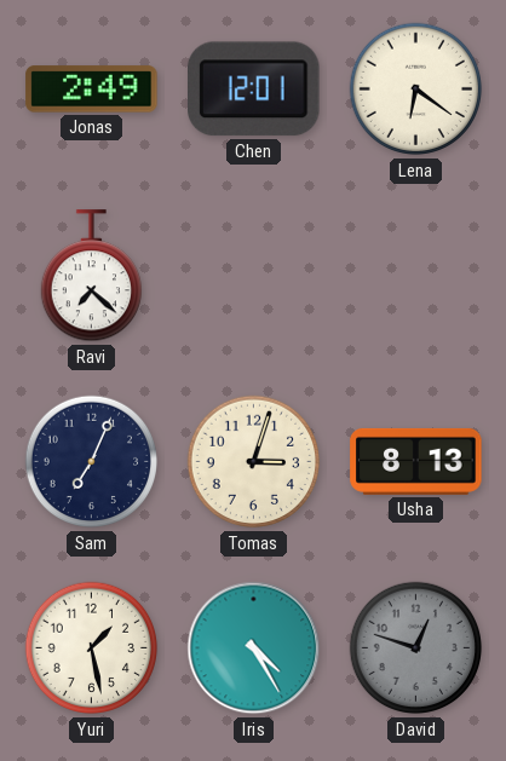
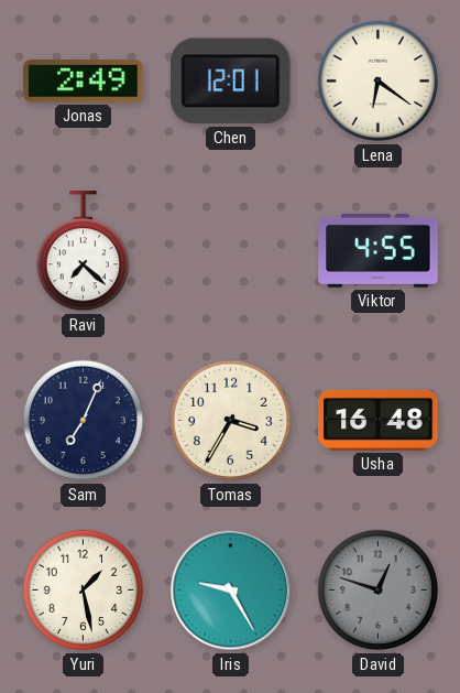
Viktor: none -> 4:55
Tomas: 3:03 -> 3:35
Usha: 8:13 -> 16:48
Iris: 4:25 -> 9:25
